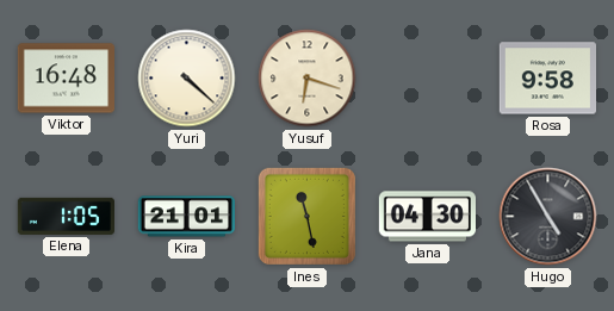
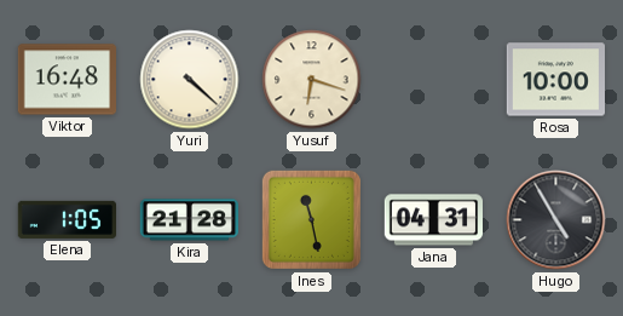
Rosa: 9:58 -> 10:00
Kira: 21:01 -> 21:28
Jana: 04:30 -> 04:31
